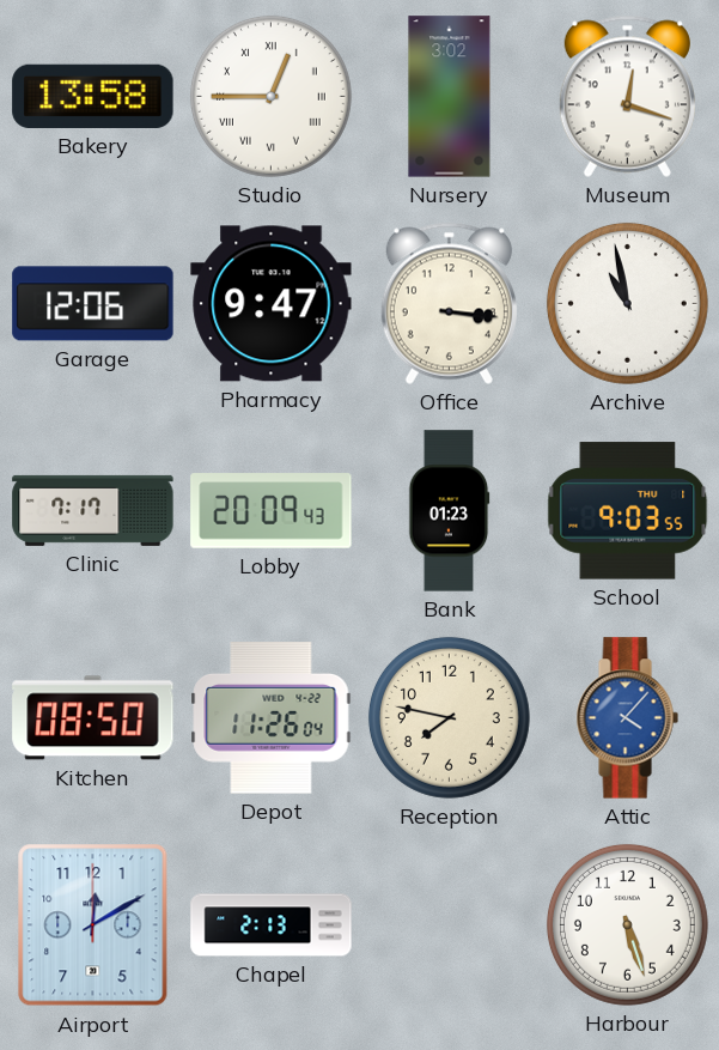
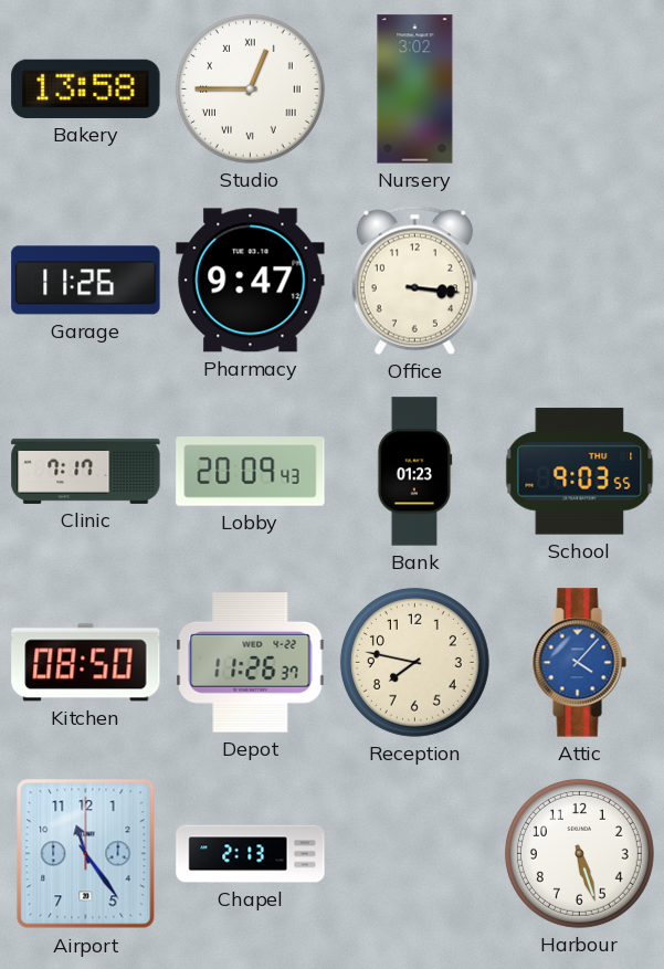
Museum: 12:18 -> none
Garage: 12:06 -> 11:26
Archive: 10:58 -> none
Depot: 11:26:04 -> 11:26:37
Airport: 12:10 -> 11:24
